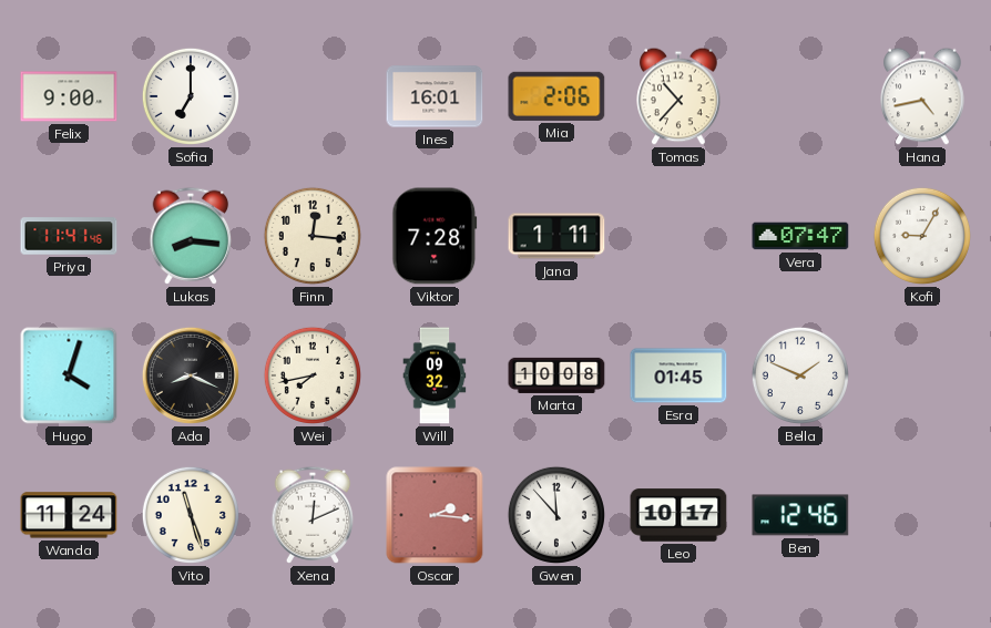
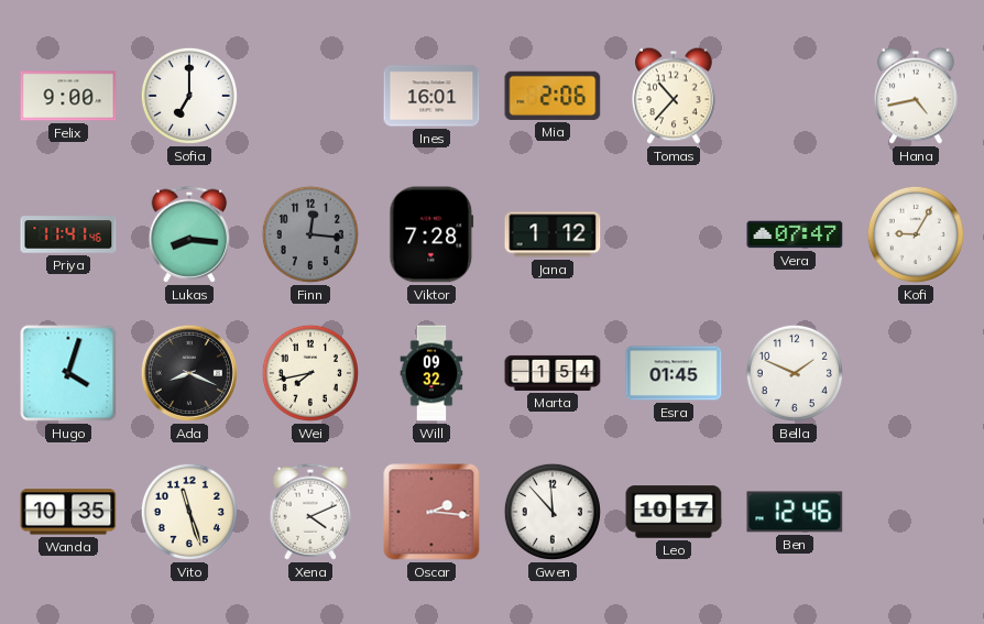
Finn dial: cream -> grey
Jana: 1:11 -> 1:12
Marta: 10:08 -> 1:54
Wanda: 11:24 -> 10:35
Xena: 12:11 -> 4:11
